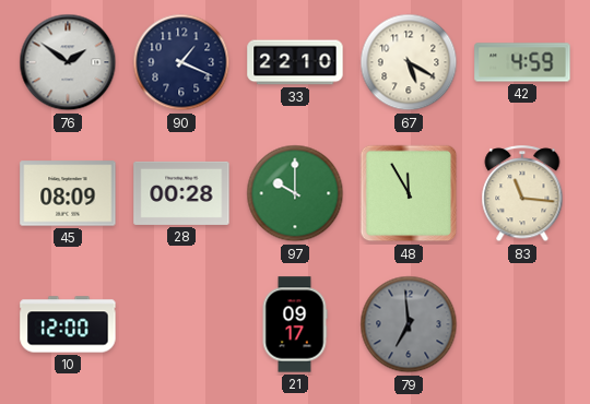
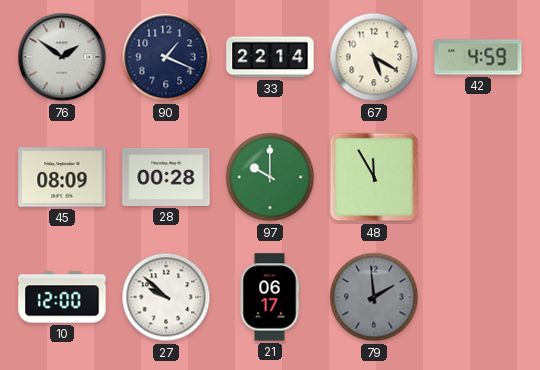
33: 22:10 -> 22:14
83: 11:16 -> none
27: none -> 9:52
21: 09:17 -> 06:17
79: 6:59 -> 1:59
